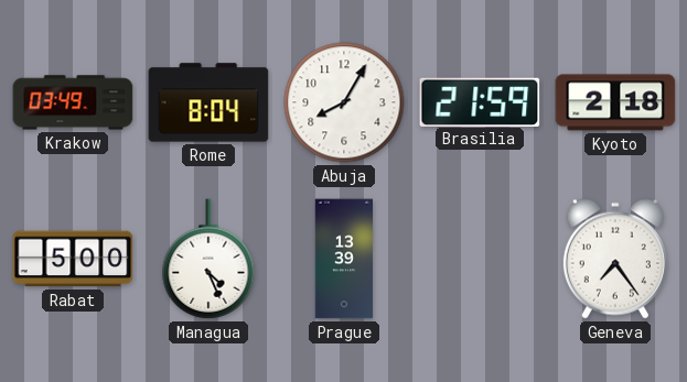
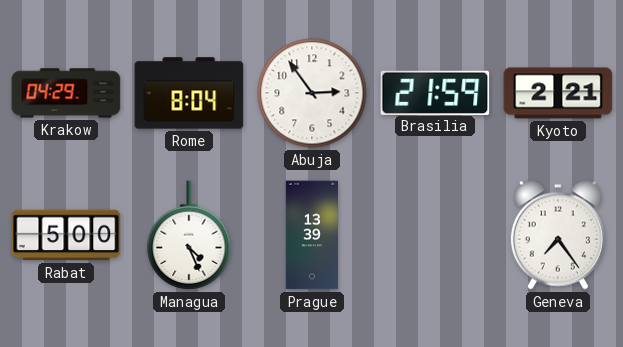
Krakow: 03:49 -> 04:29
Abuja: 8:05 -> 2:54
Kyoto: 2:18 -> 2:21
